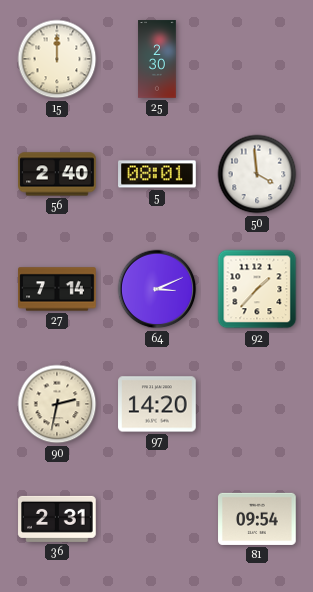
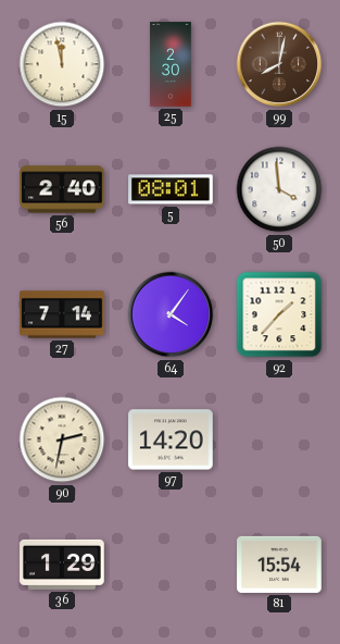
15: 12:00 -> 11:58
99: none -> 8:02
64: 3:11 -> 4:06
36: 2:31 -> 1:29
81: 09:54 -> 15:54
